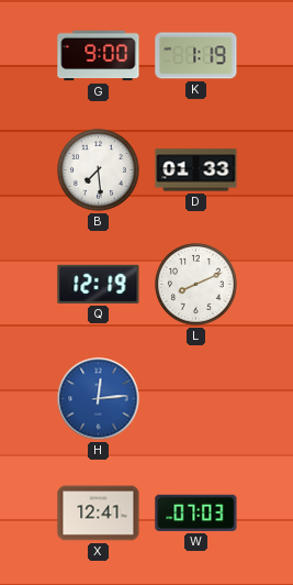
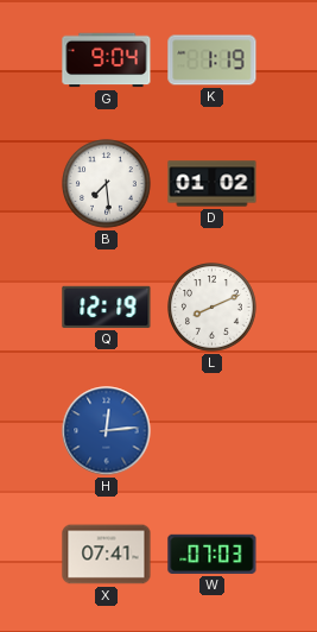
G: 9:00 -> 9:04
D: 01:33 -> 01:02
X: 12:41 -> 07:41
